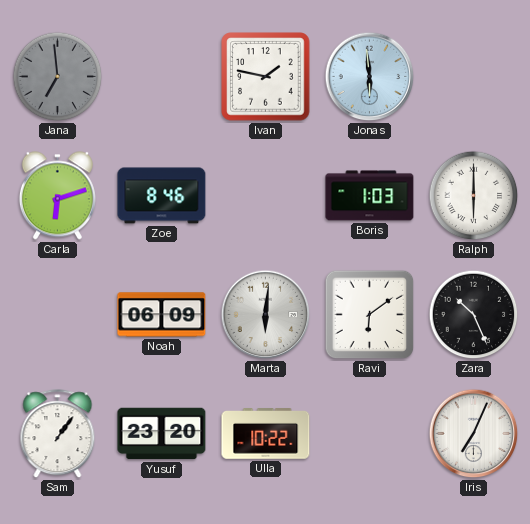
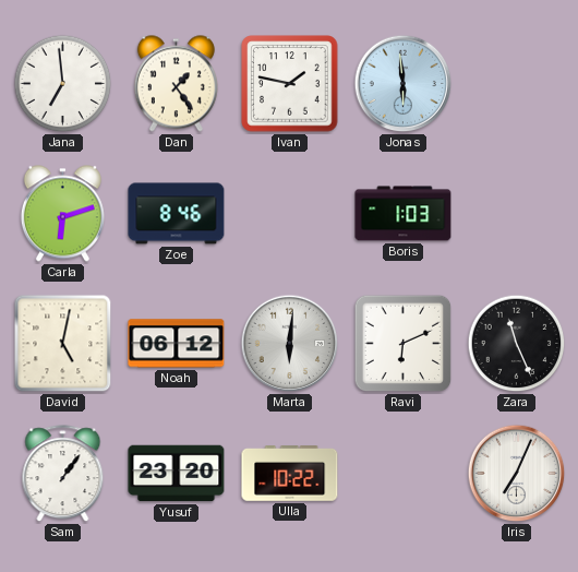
Jana dial: grey -> white
Dan: none -> 1:24
Ralph: 6:00 -> none
David: none -> 5:02
Noah: 06:09 -> 06:12
Ravi: 6:09 -> 6:11
Zara: 10:26 -> 11:26
